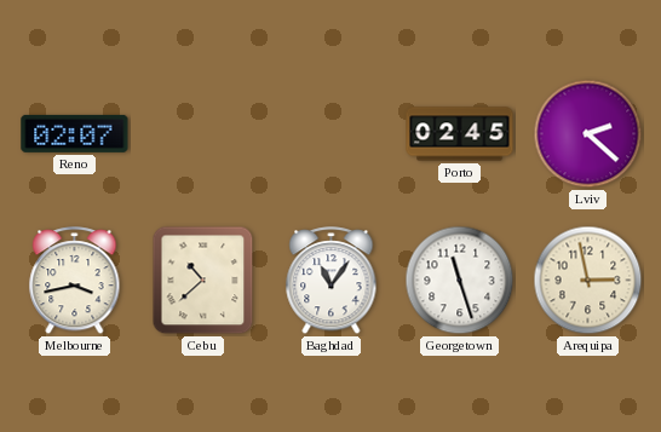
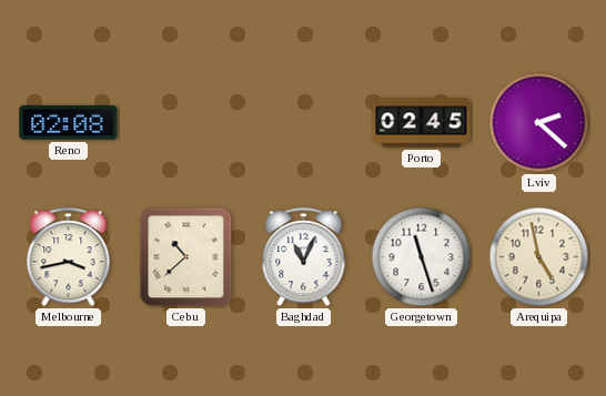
Reno: 02:07 -> 02:08
Baghdad: 11:06 -> 11:04
Arequipa: 2:58 -> 4:58
